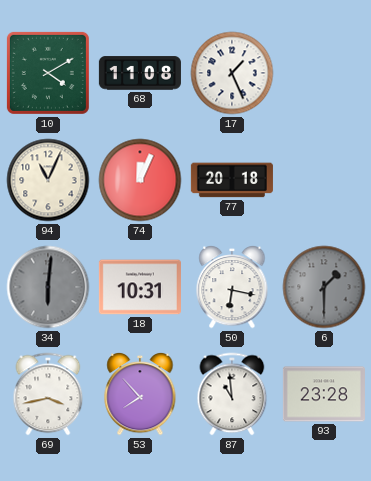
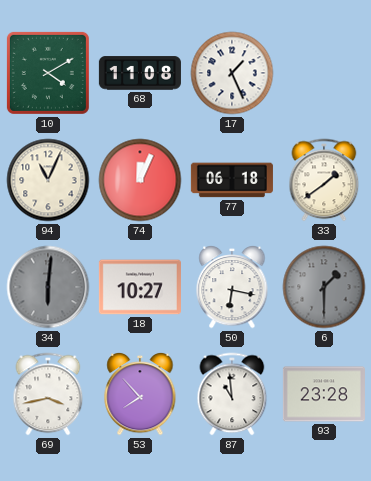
77: 20:18 -> 06:18
33: none -> 1:39
18: 10:31 -> 10:27
